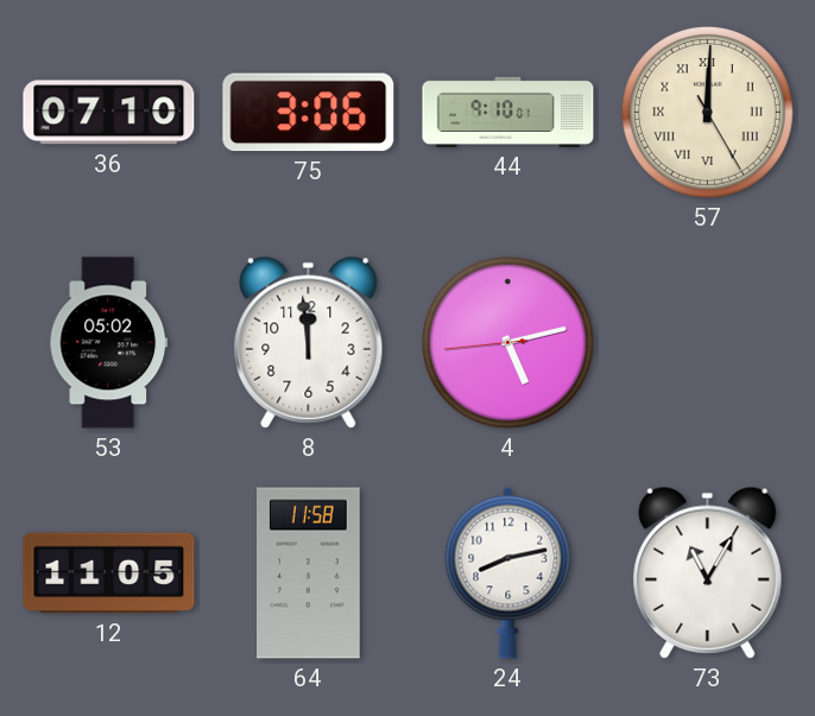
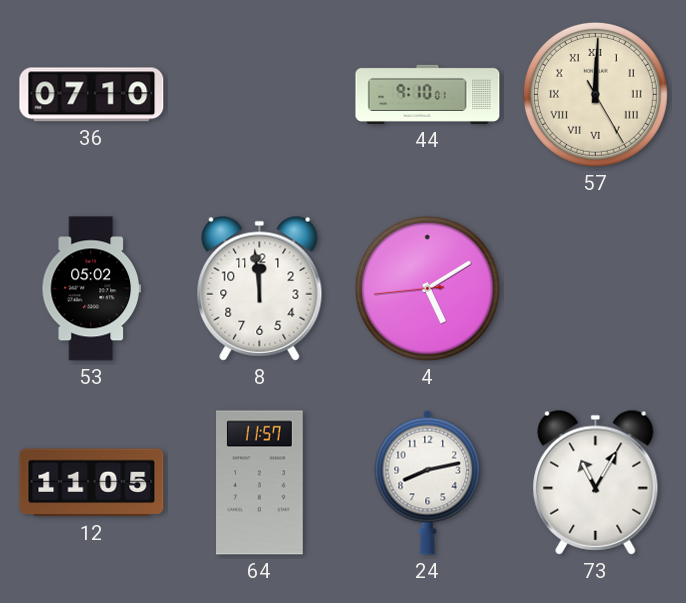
75: 3:06 -> none
4: 5:12 -> 5:09
64: 11:58 -> 11:57
